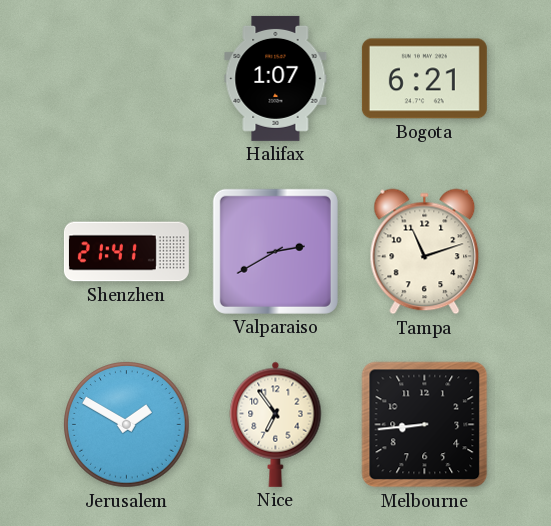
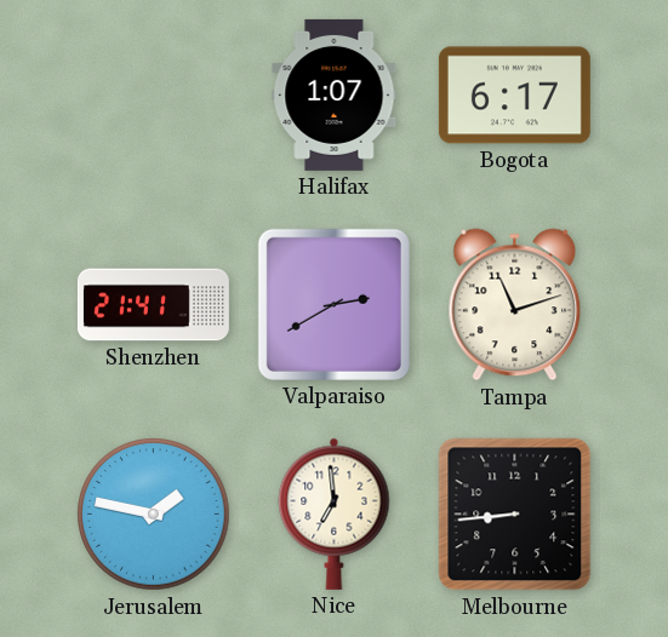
Bogota: 6:21 -> 6:17
Jerusalem: 1:50 -> 1:47
Nice: 6:54 -> 6:59
